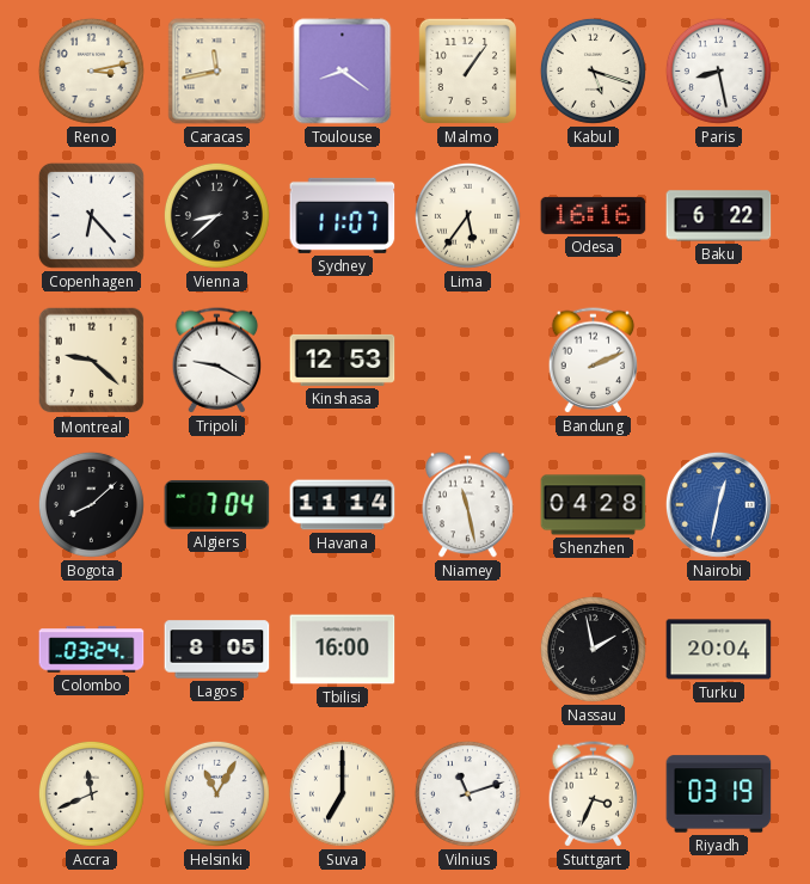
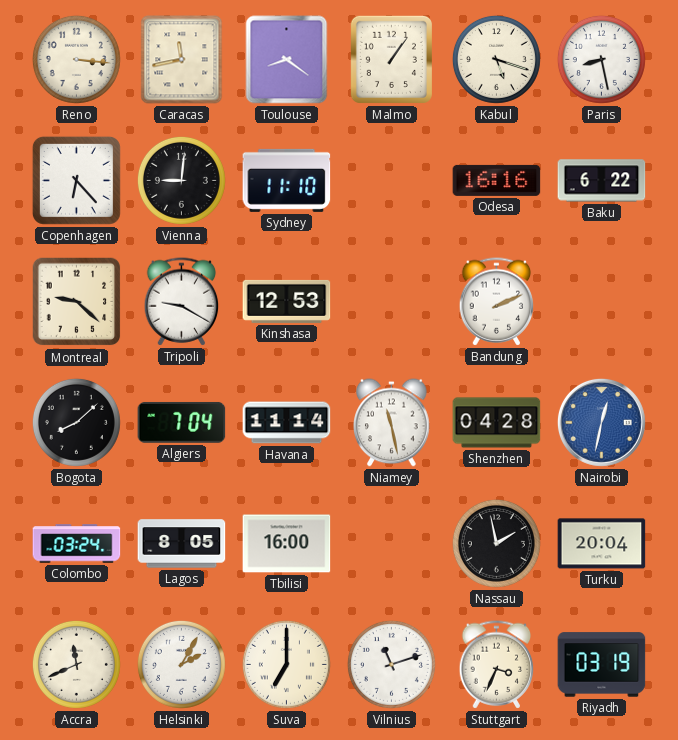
Reno: 3:13 -> 3:16
Vienna: 8:38 -> 9:01
Sydney: 11:07 -> 11:10
Lima: 5:36 -> none
Helsinki: 11:05 -> 2:05
